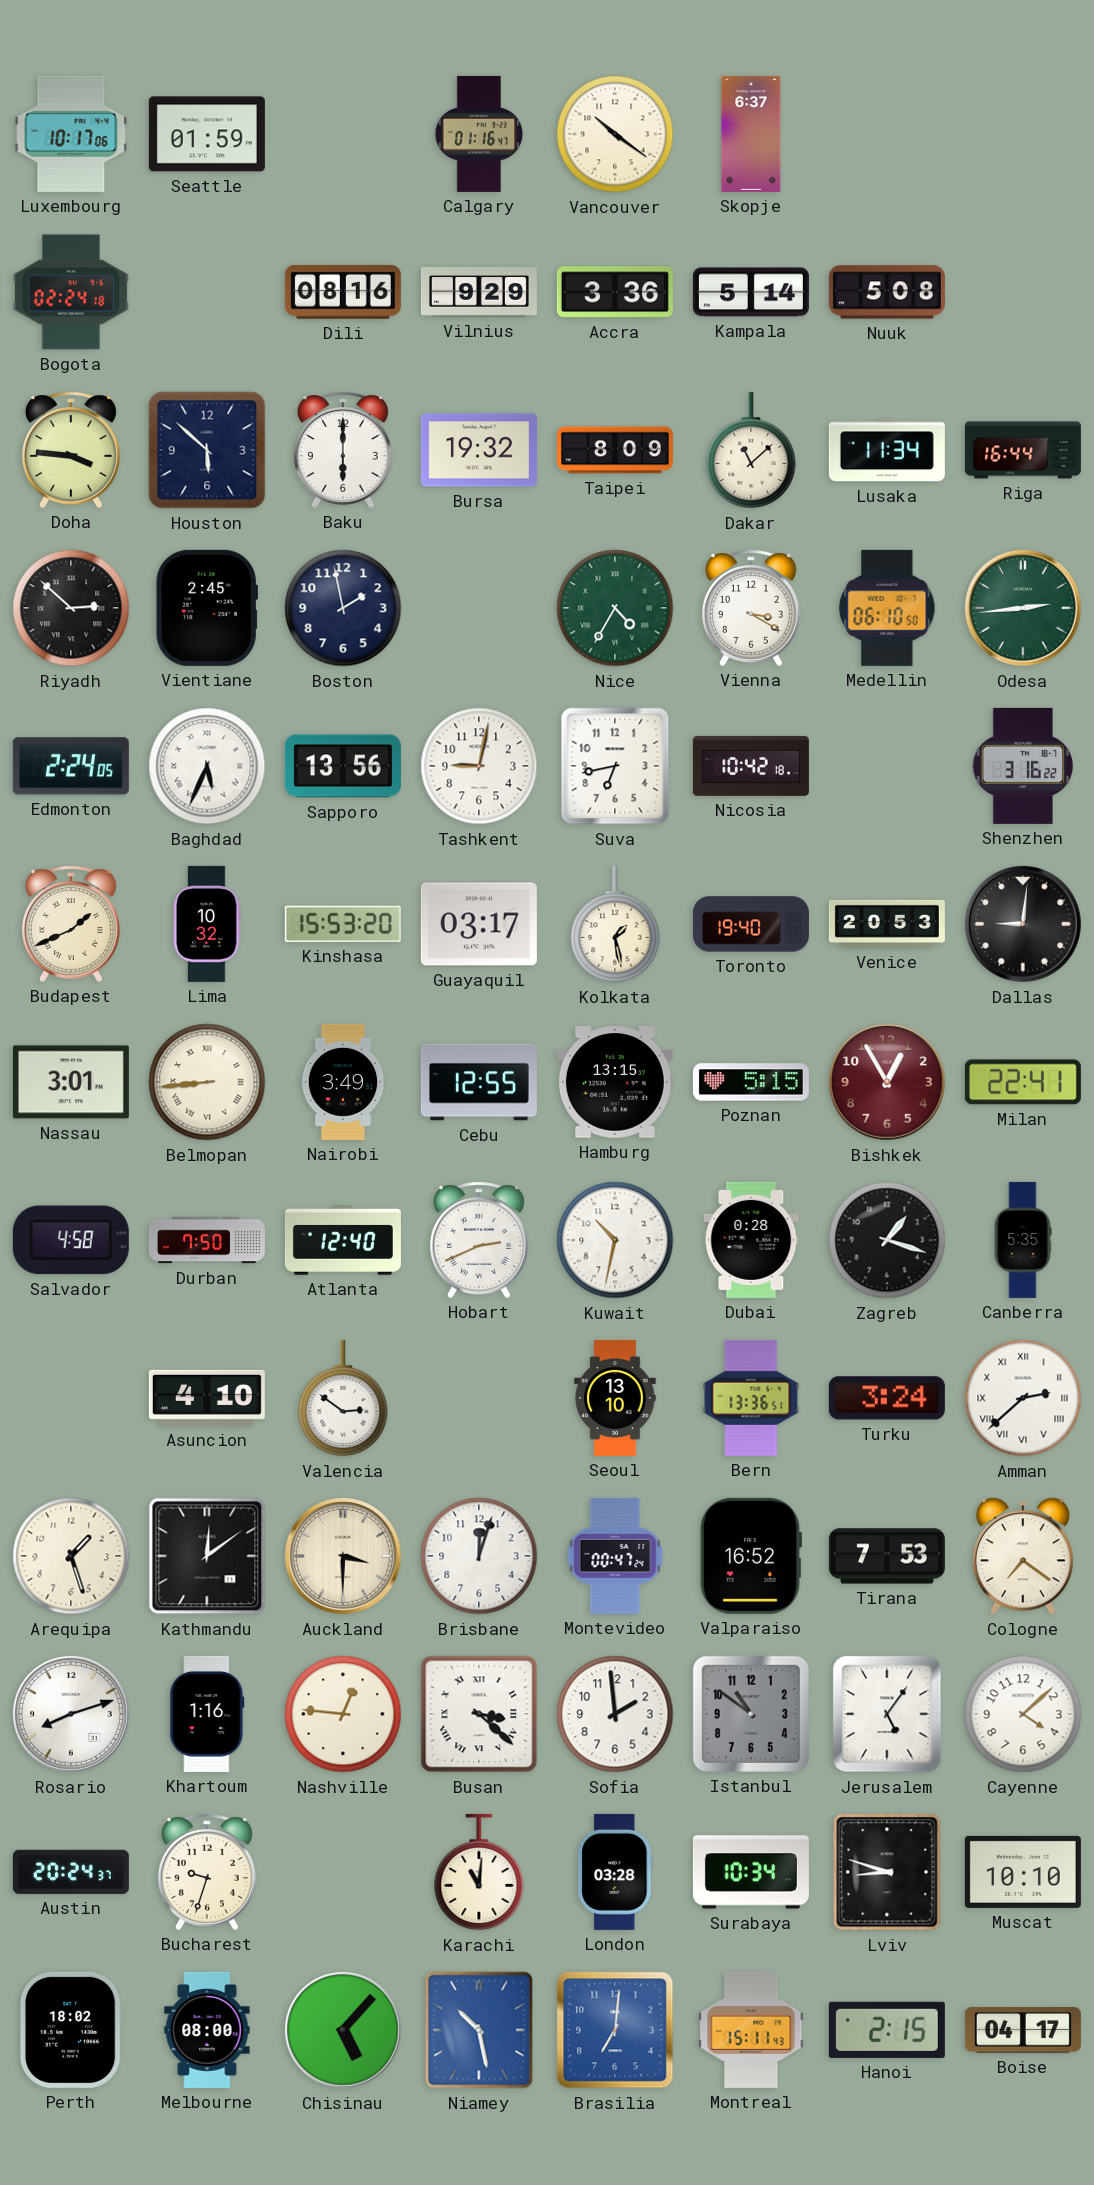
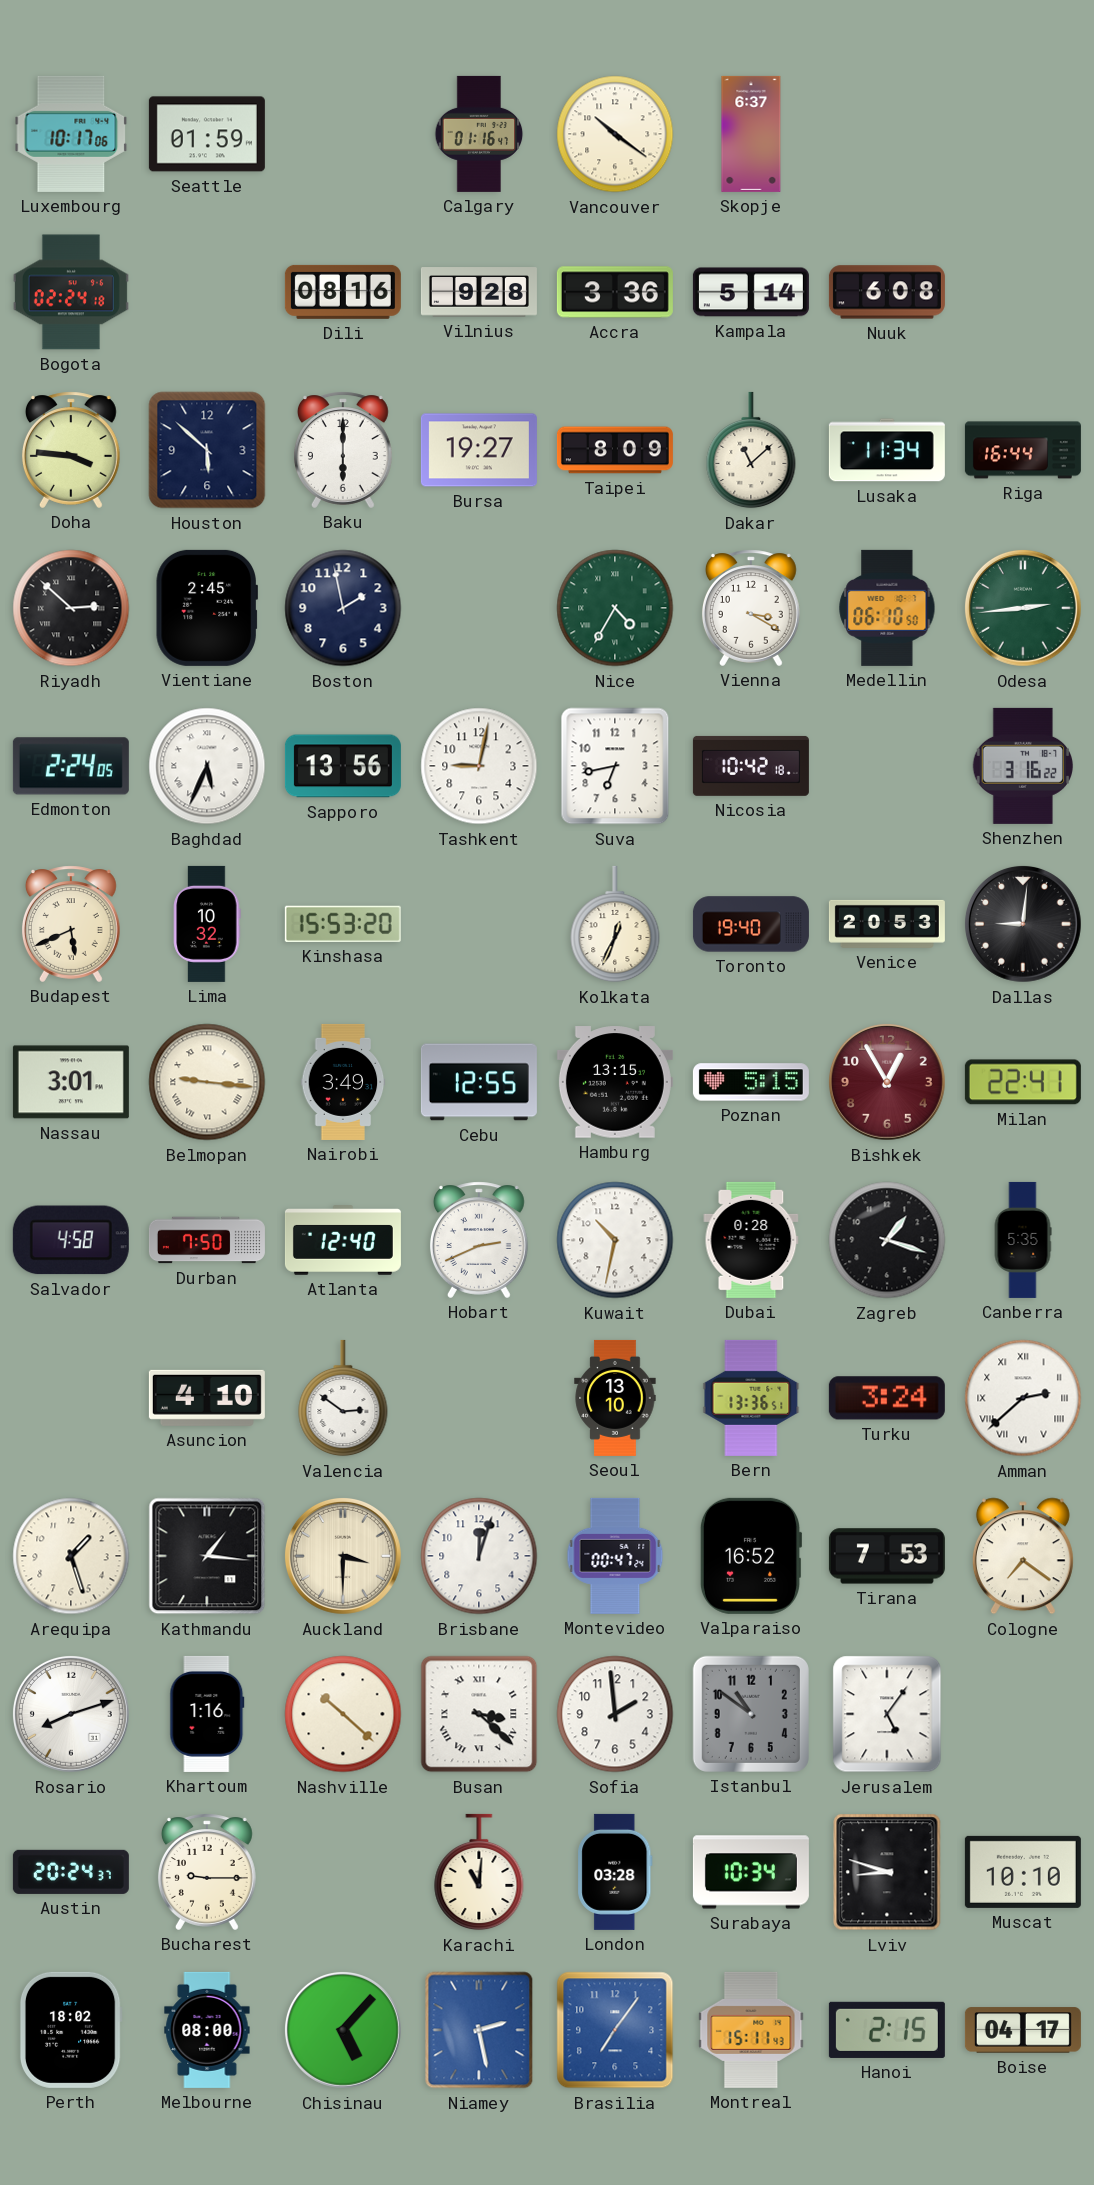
Vilnius: 9:29 -> 9:28
Nuuk: 5:08 -> 6:08
Bursa: 19:32 -> 19:27
Budapest: 1:41 -> 5:41
Guayaquil: 03:17 -> none
Kolkata: 1:28 -> 12:34
Belmopan: 8:44 -> 9:16
Kathmandu: 12:09 -> 1:16
Nashville: 12:46 -> 10:22
Cayenne: 4:08 -> none
Bucharest: 9:33 -> 9:15
Niamey: 10:28 -> 2:28
Brasilia: 7:01 -> 7:06
